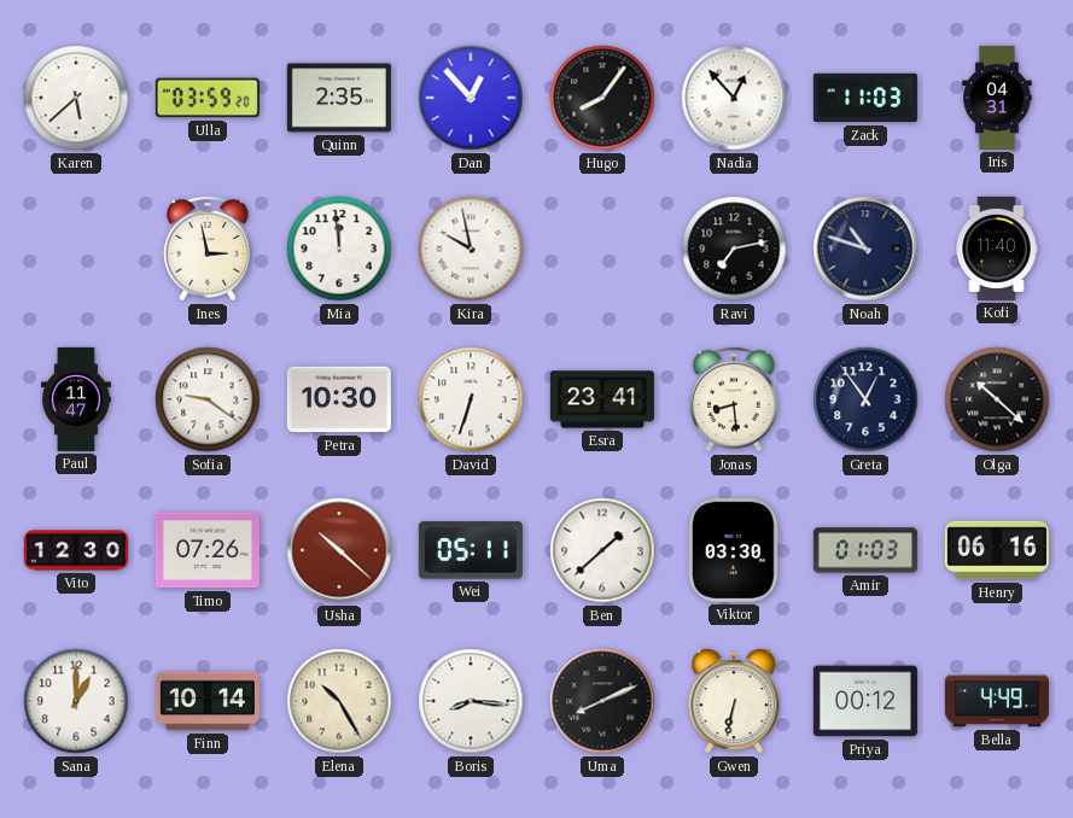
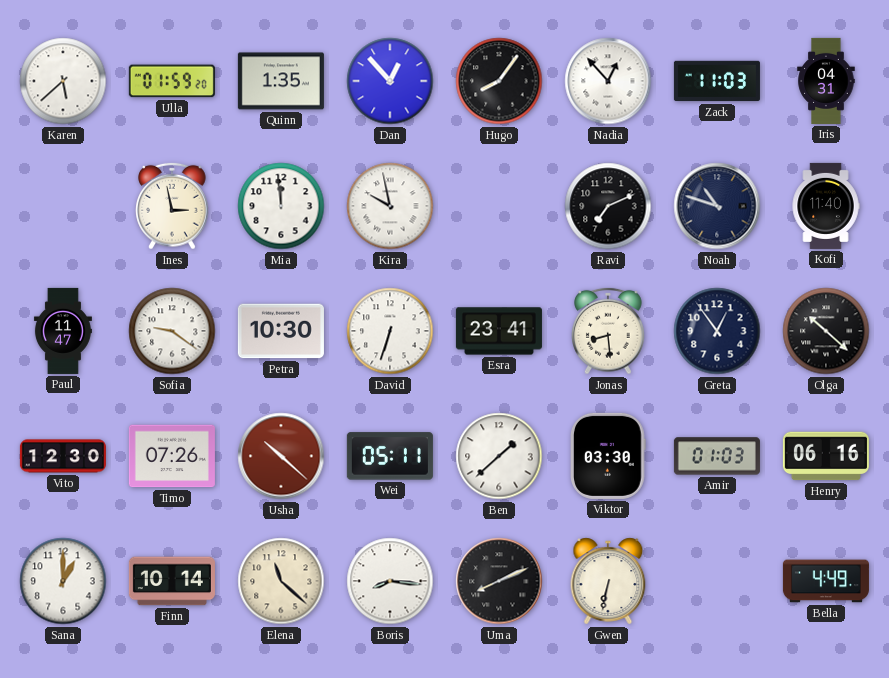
Ulla: 03:59 -> 01:59
Quinn: 2:35 -> 1:35
Ravi: 7:13 -> 7:11
Elena: 10:25 -> 11:22
Priya: 00:12 -> none
